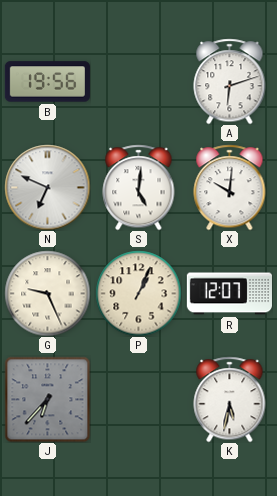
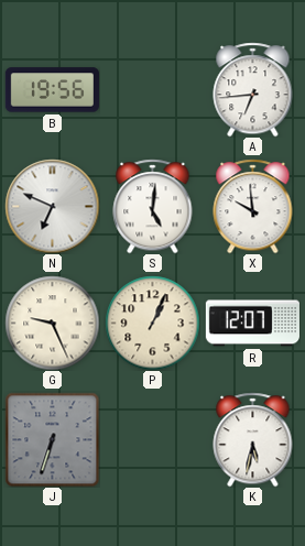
A: 6:12 -> 6:44
X: 10:01 -> 9:59
J: 6:37 -> 6:33
